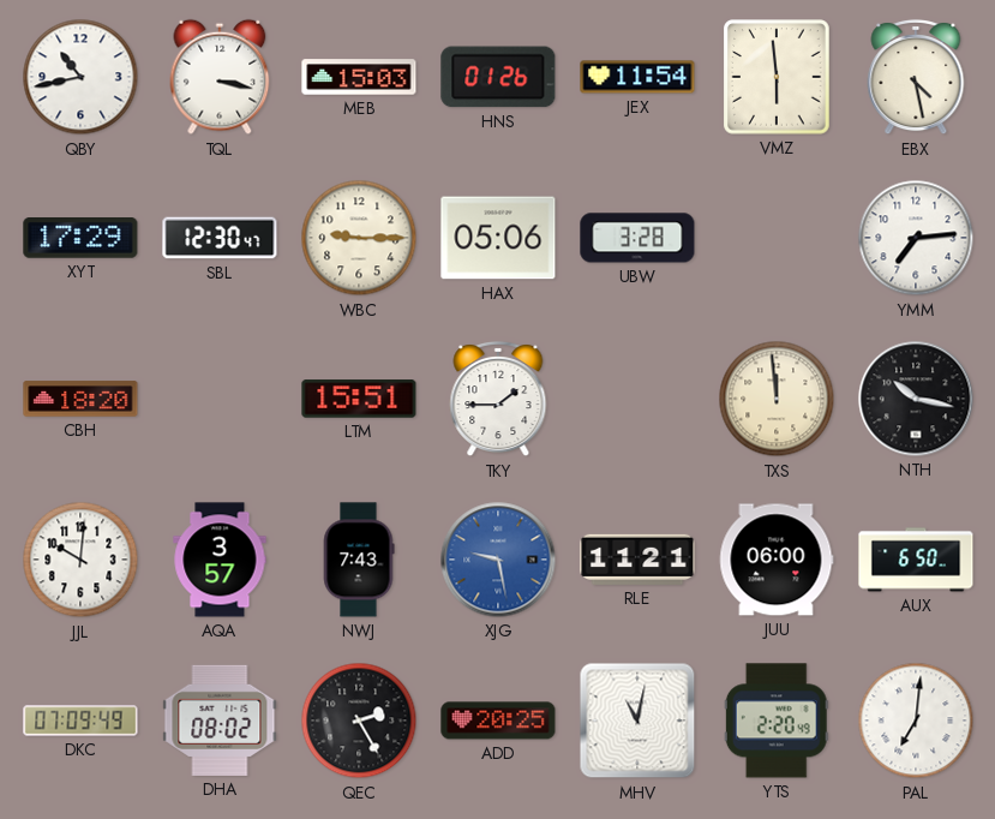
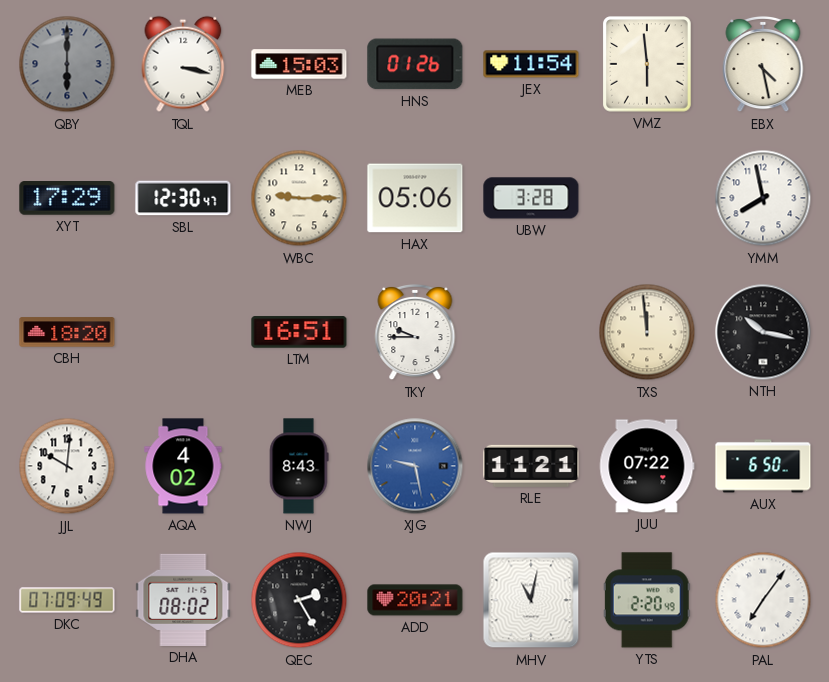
QBY: 10:43 -> 6:00
QBY dial: white -> grey
YMM: 7:14 -> 7:58
LTM: 15:51 -> 16:51
TKY: 1:45 -> 9:45
AQA: 3:57 -> 4:02
NWJ: 7:43 -> 8:43
JUU: 06:00 -> 07:22
ADD: 20:25 -> 20:21
PAL: 7:01 -> 7:06
